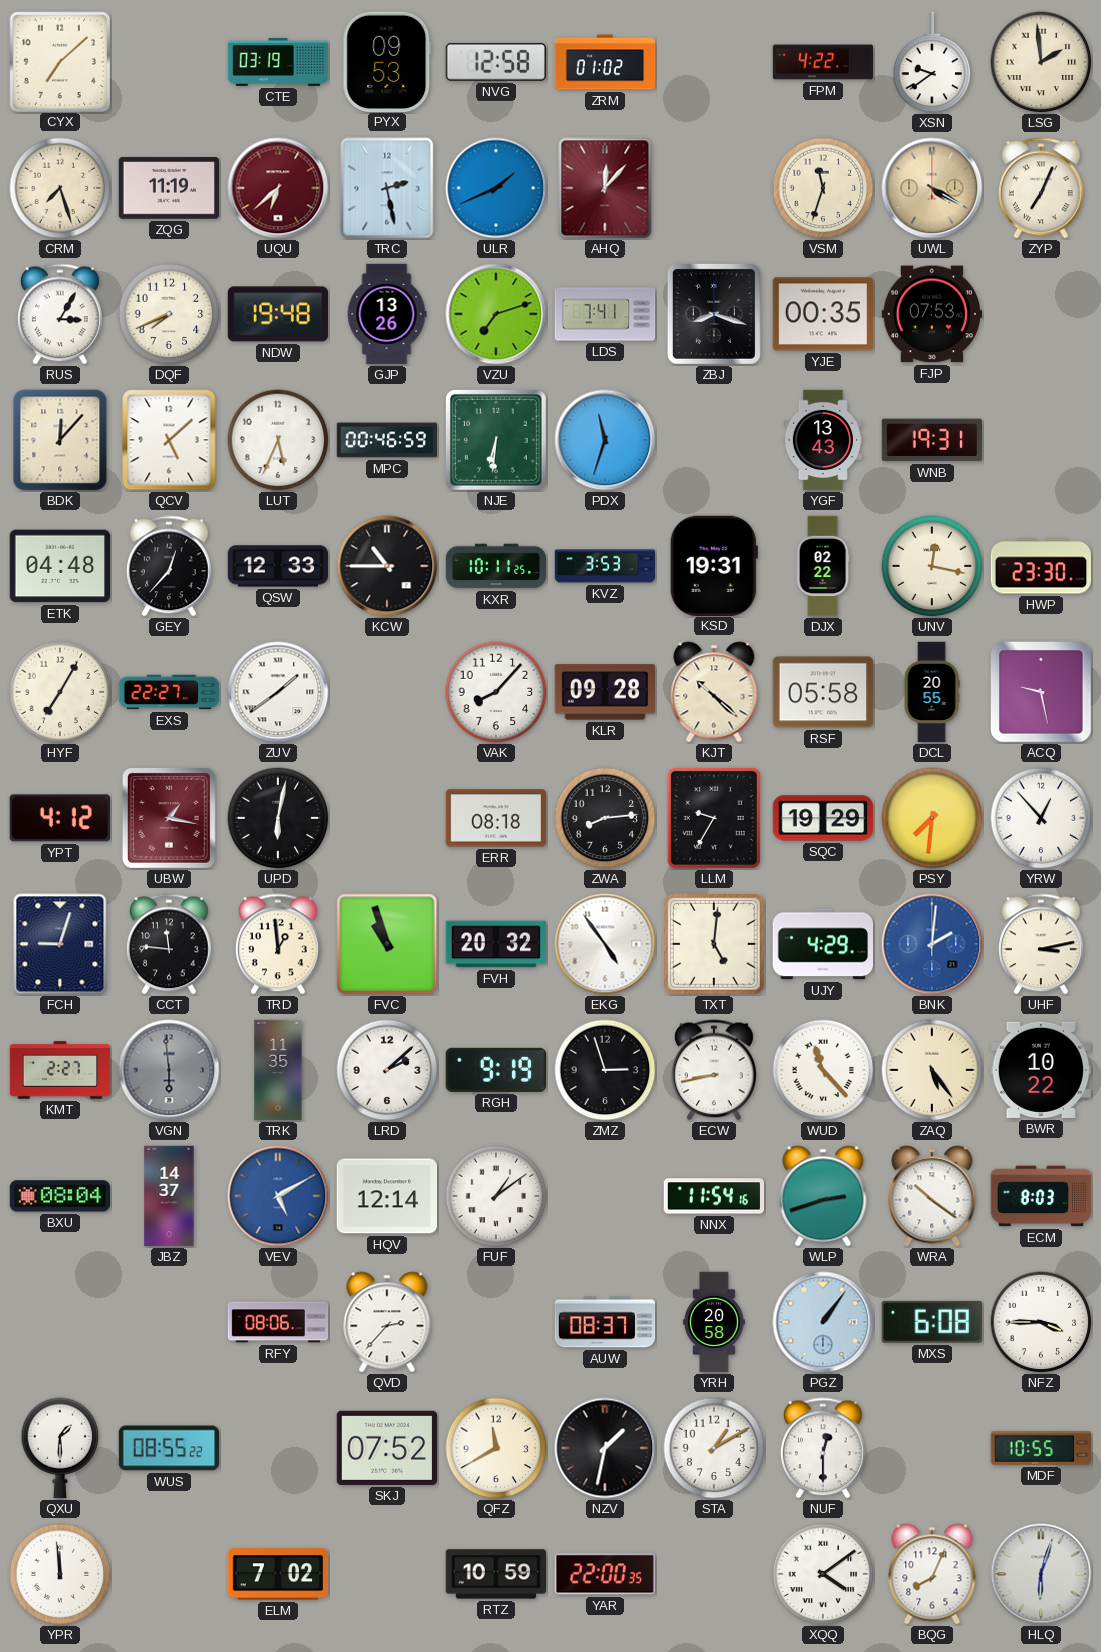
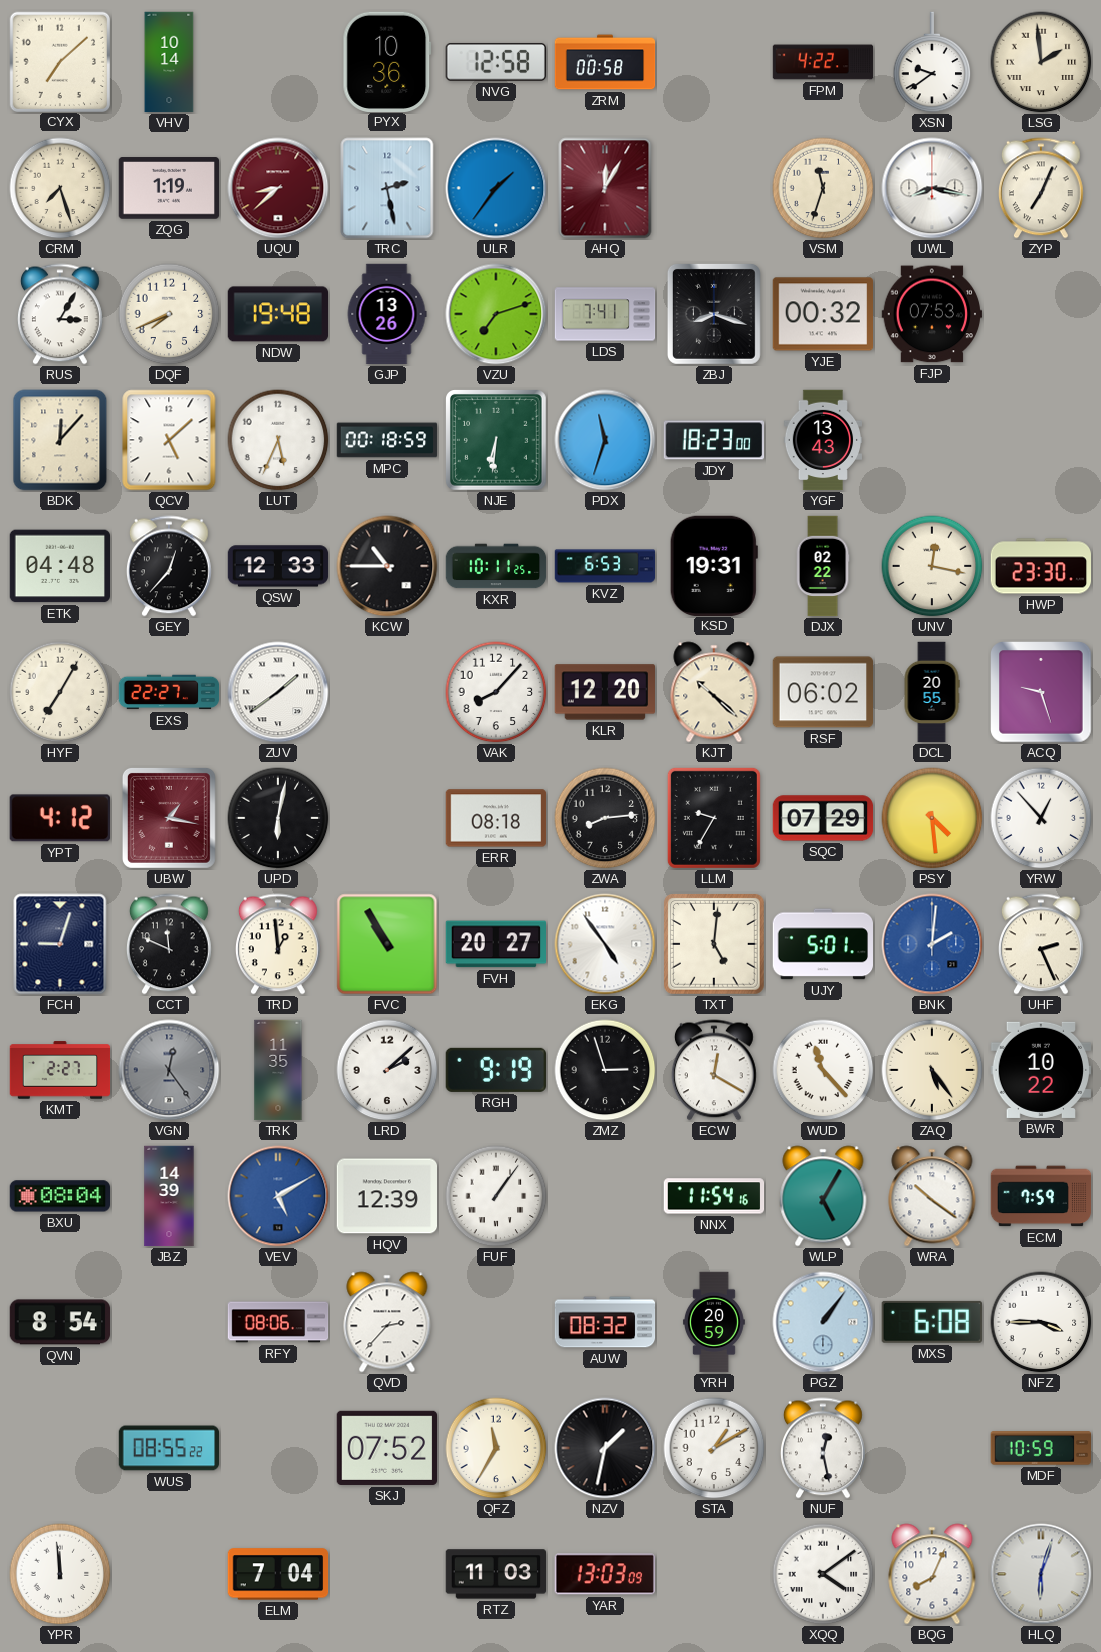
VHV: none -> 10:14
CTE: 03:19 -> none
PYX: 09:53 -> 10:36
ZRM: 01:02 -> 00:58
ZQG: 11:19 -> 1:19
UQU: 6:38 -> 8:38
ULR: 1:41 -> 1:36
AHQ: 12:07 -> 12:05
UWL: 4:20 -> 8:17
UWL dial: champagne -> white
YJE: 00:35 -> 00:32
MPC: 00:46 -> 00:18
JDY: none -> 18:23
WNB: 19:31 -> none
KVZ: 3:53 -> 6:53
KLR: 09:28 -> 12:20
RSF: 05:58 -> 06:02
ACQ: 9:28 -> 9:27
SQC: 19:29 -> 07:29
PSY: 7:31 -> 4:29
CCT: 11:46 -> 11:49
FVC: 10:57 -> 10:55
FVH: 20:32 -> 20:27
UJY: 4:29 -> 5:01
UHF: 3:13 -> 2:26
VGN: 5:59 -> 12:24
ECW: 8:43 -> 12:20
JBZ: 14:37 -> 14:39
HQV: 12:14 -> 12:39
FUF: 1:09 -> 1:06
WLP: 2:42 -> 5:05
ECM: 8:03 -> 7:59
QVN: none -> 8:54
AUW: 08:37 -> 08:32
YRH: 20:58 -> 20:59
QXU: 1:30 -> none
QFZ: 11:40 -> 11:35
NUF: 12:30 -> 12:28
MDF: 10:55 -> 10:59
ELM: 7:02 -> 7:04
RTZ: 10:59 -> 11:03
YAR: 22:00 -> 13:03
